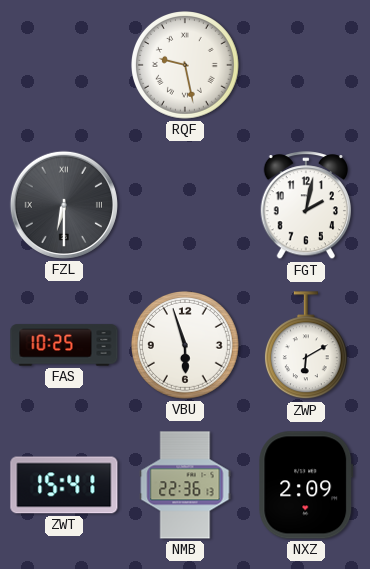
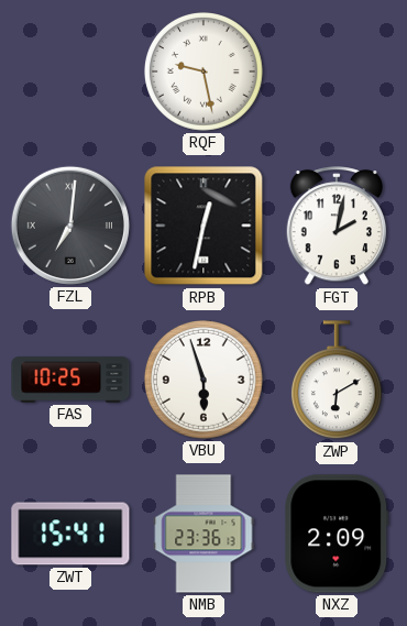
FZL: 6:30 -> 7:01
RPB: none -> 12:32
NMB: 22:36 -> 23:36
